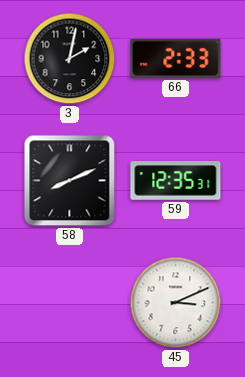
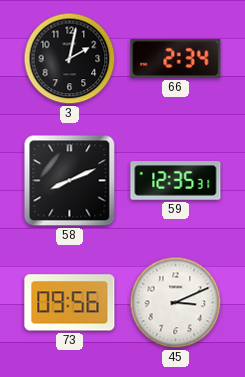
66: 2:33 -> 2:34
73: none -> 09:56
